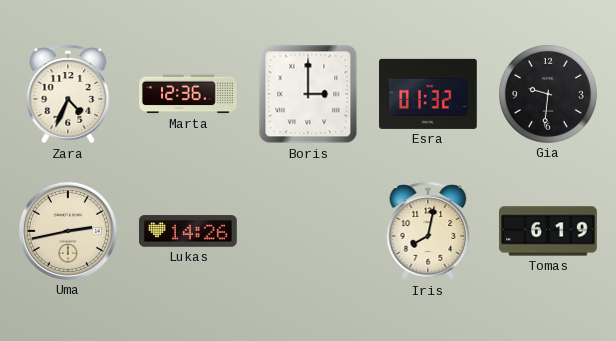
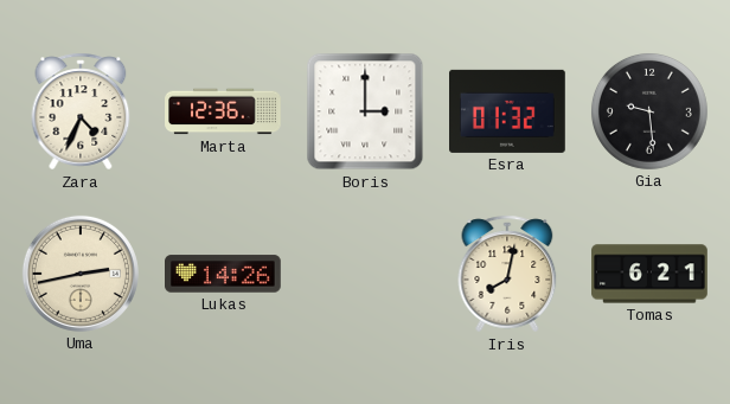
Gia: 9:31 -> 9:29
Tomas: 6:19 -> 6:21
